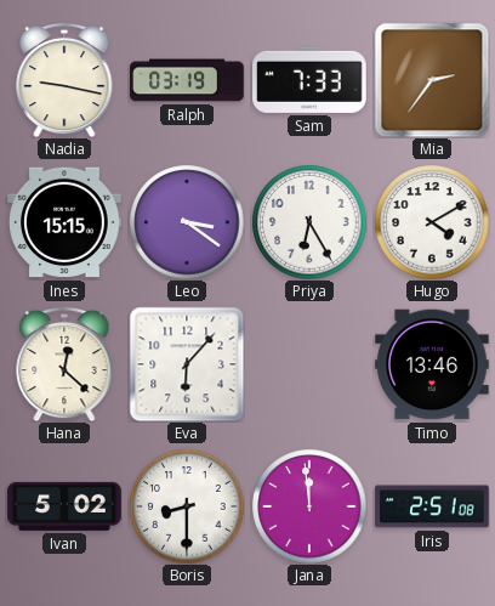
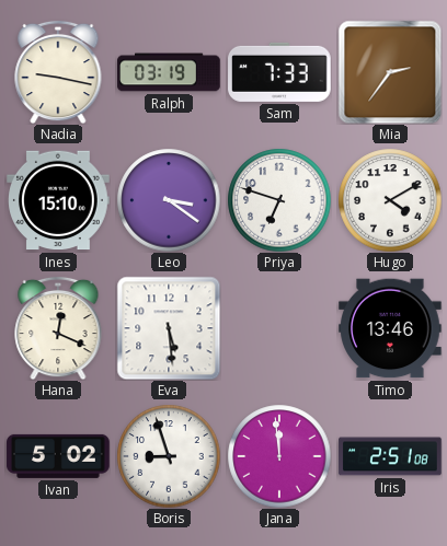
Ines: 15:15 -> 15:10
Priya: 6:25 -> 6:48
Hana: 12:22 -> 12:19
Eva: 6:07 -> 5:29
Boris: 8:30 -> 8:57
